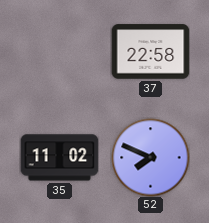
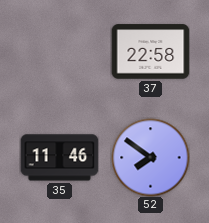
35: 11:02 -> 11:46
52: 7:49 -> 7:51
